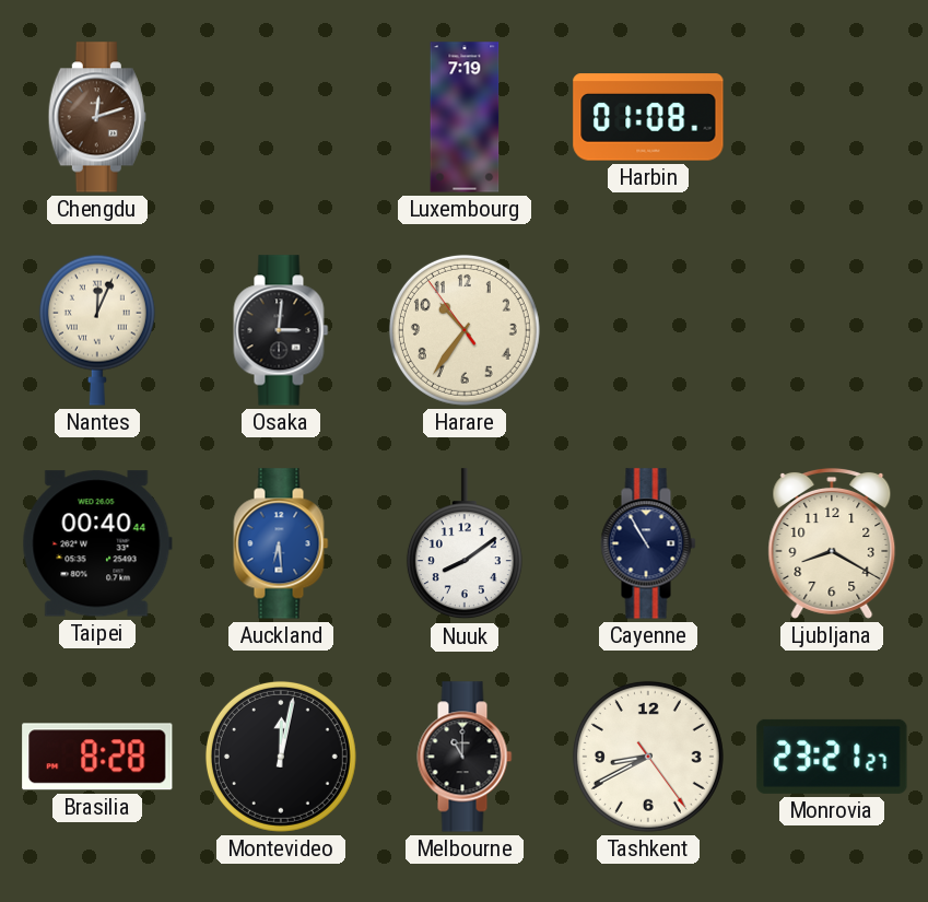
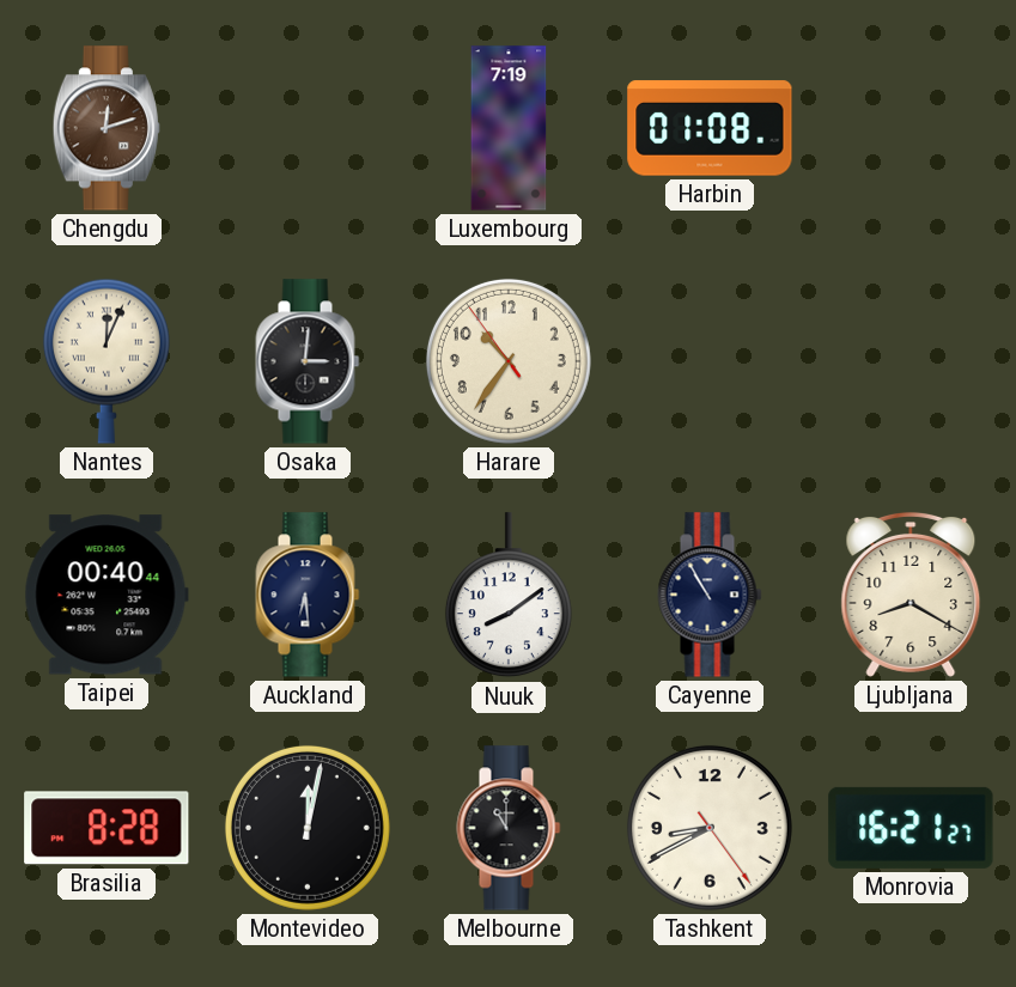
Auckland dial: blue -> navy
Monrovia: 23:21 -> 16:21
